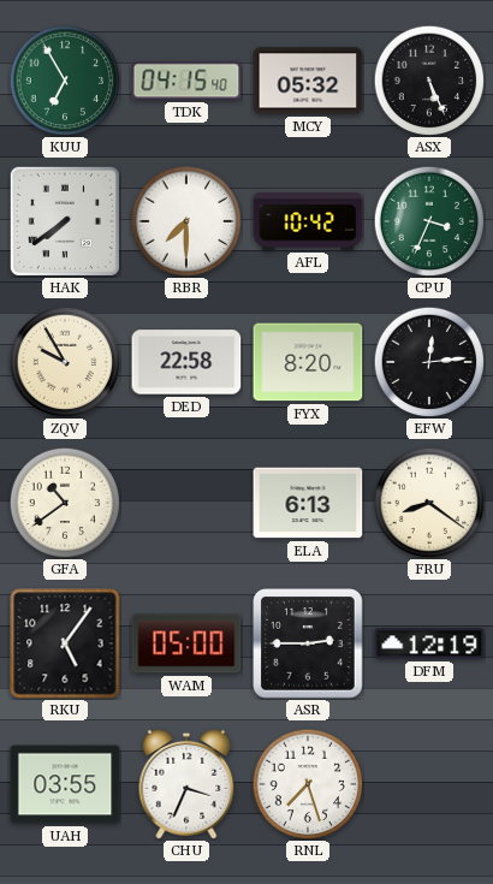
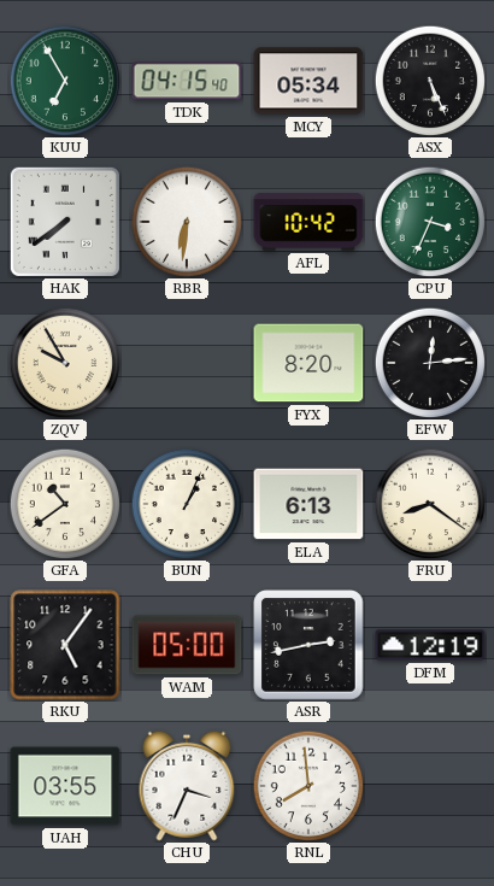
MCY: 05:32 -> 05:34
RBR: 7:30 -> 6:31
DED: 22:58 -> none
BUN: none -> 1:04
ASR: 2:45 -> 2:43
RNL: 7:27 -> 7:59
